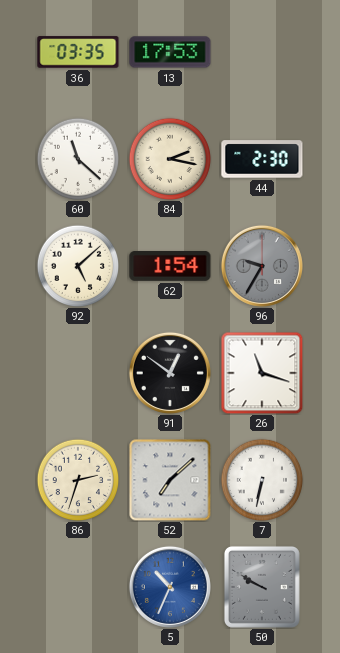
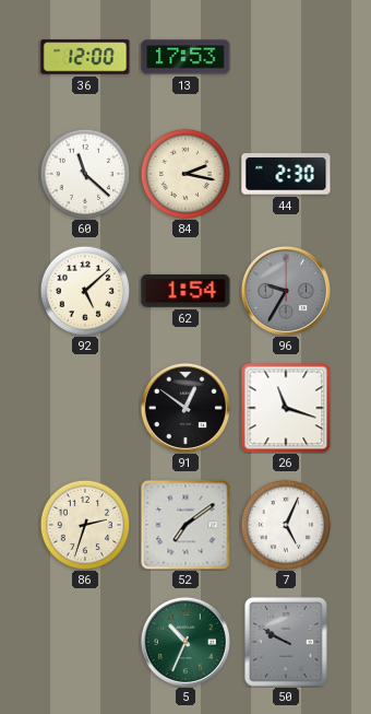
36: 03:35 -> 12:00
52: 7:08 -> 7:09
7: 6:32 -> 5:04
5 dial: blue -> green
